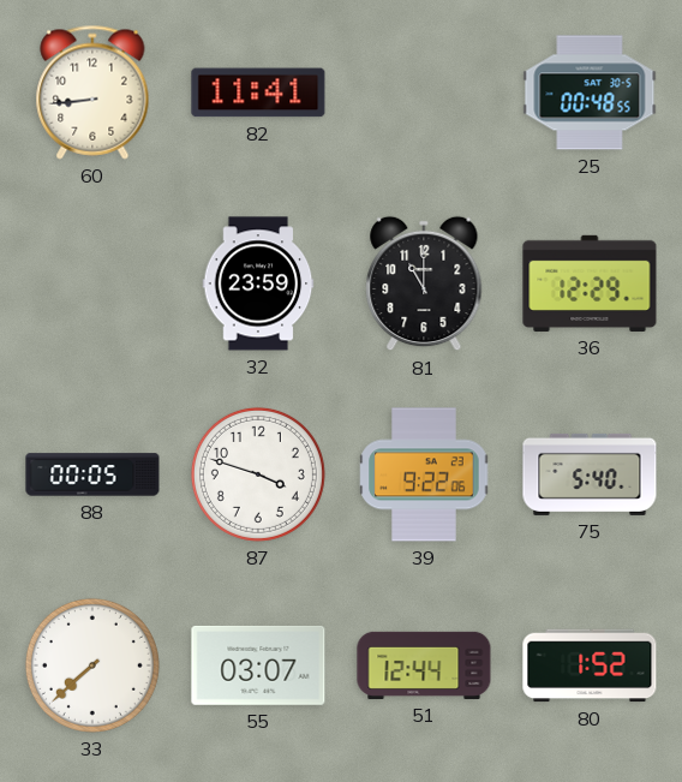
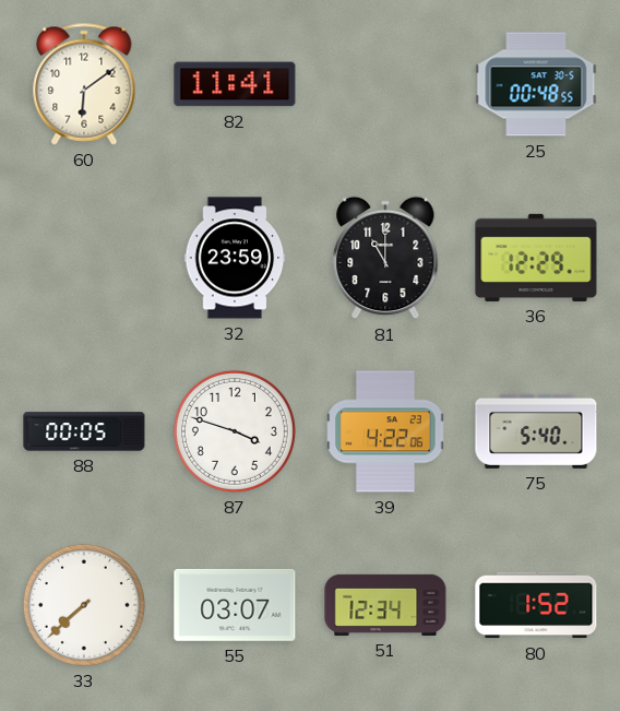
60: 8:44 -> 6:09
39: 9:22 -> 4:22
51: 12:44 -> 12:34
